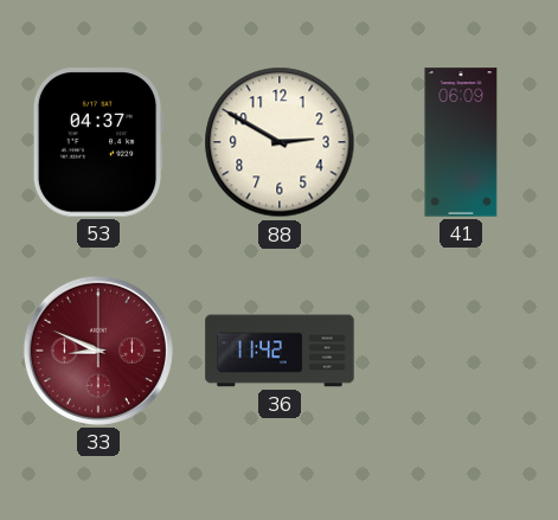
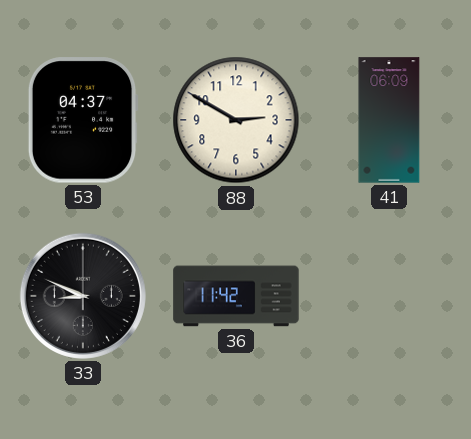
33 dial: burgundy -> black
